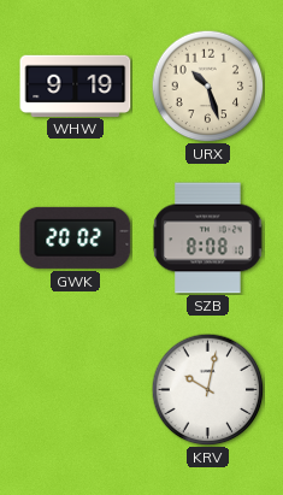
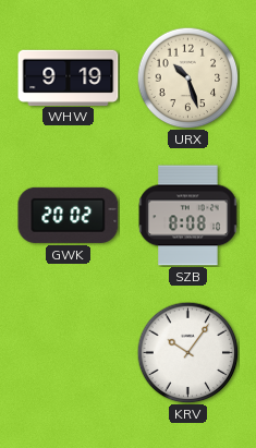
KRV: 10:02 -> 10:06
